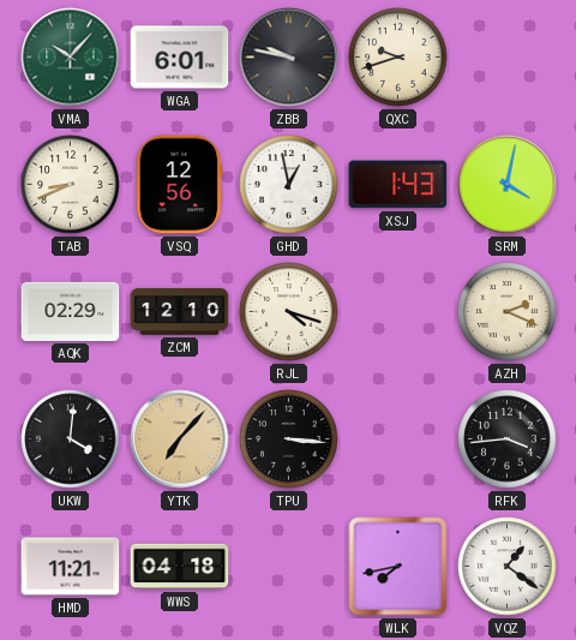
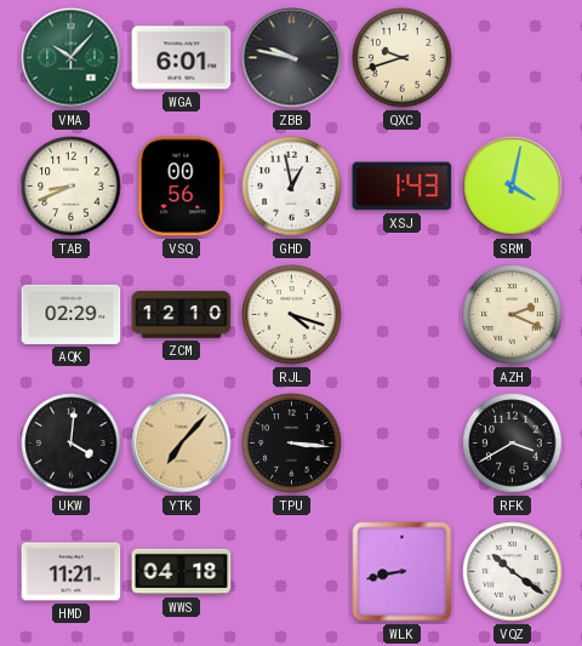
VSQ: 12:56 -> 00:56
RFK: 3:44 -> 3:40
WLK: 7:43 -> 8:43
VQZ: 1:21 -> 10:21
